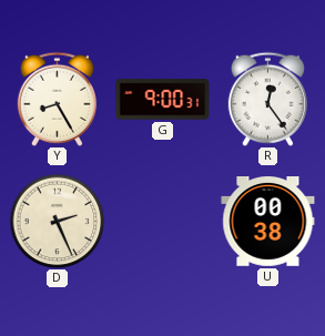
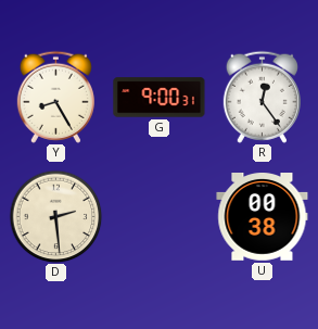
D: 2:26 -> 2:29
